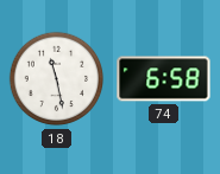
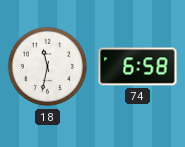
18: 11:28 -> 11:32
